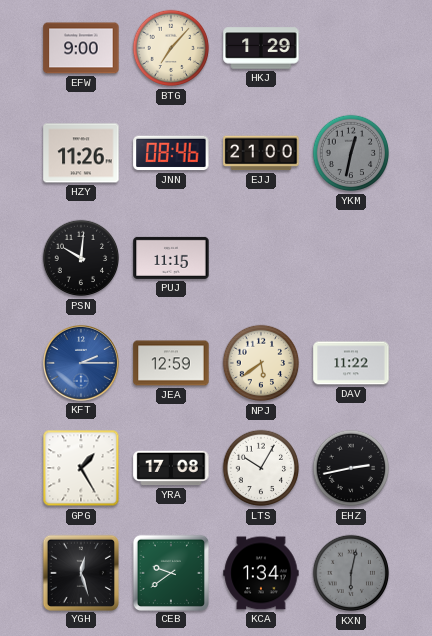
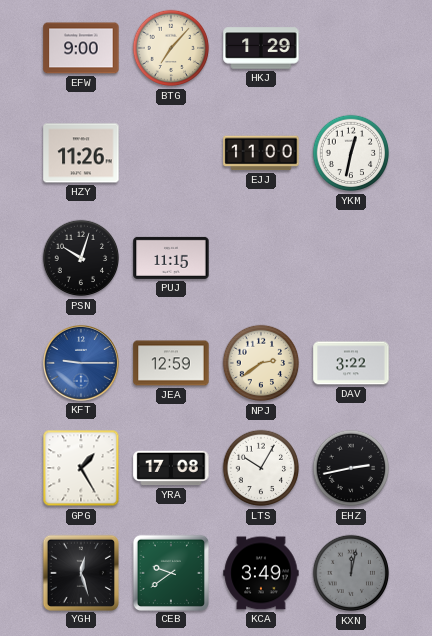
JNN: 08:46 -> none
EJJ: 21:00 -> 11:00
YKM dial: grey -> white
PSN: 10:01 -> 10:03
KFT: 2:15 -> 9:15
NPJ: 5:39 -> 2:39
DAV: 11:22 -> 3:22
KCA: 1:34 -> 3:49
KXN: 6:02 -> 12:02
